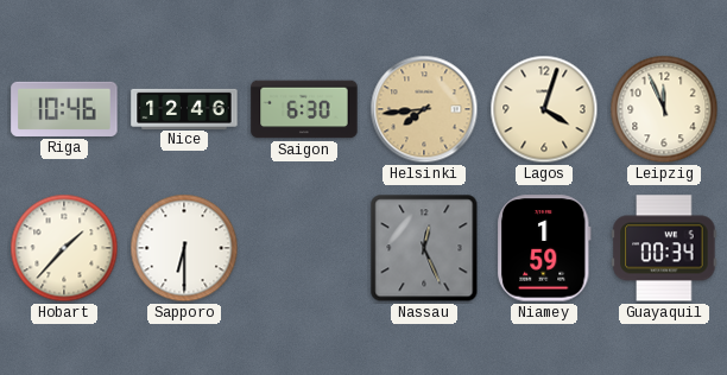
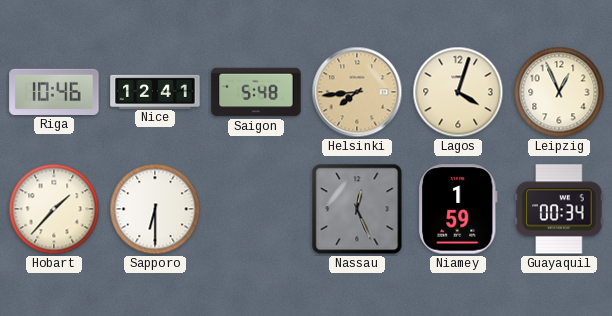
Nice: 12:46 -> 12:41
Saigon: 6:30 -> 5:48
Leipzig: 11:56 -> 12:56
